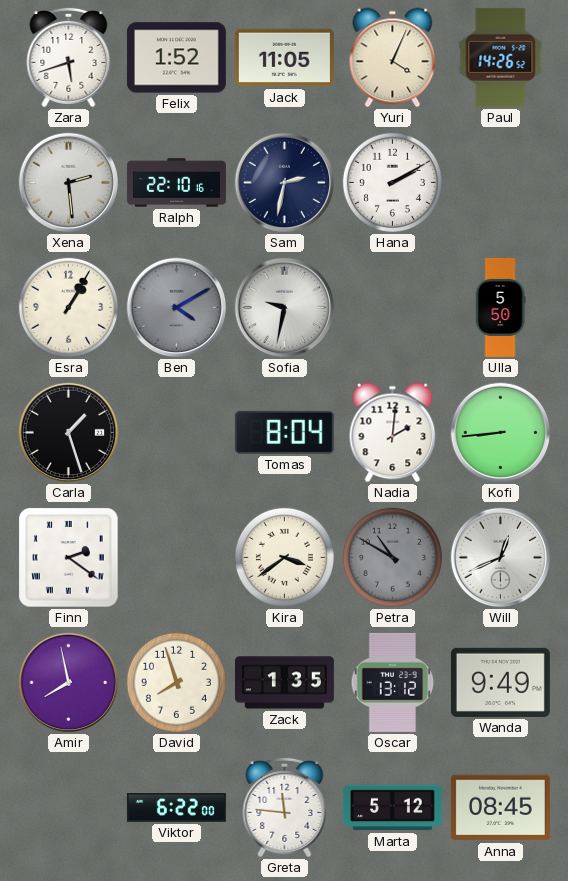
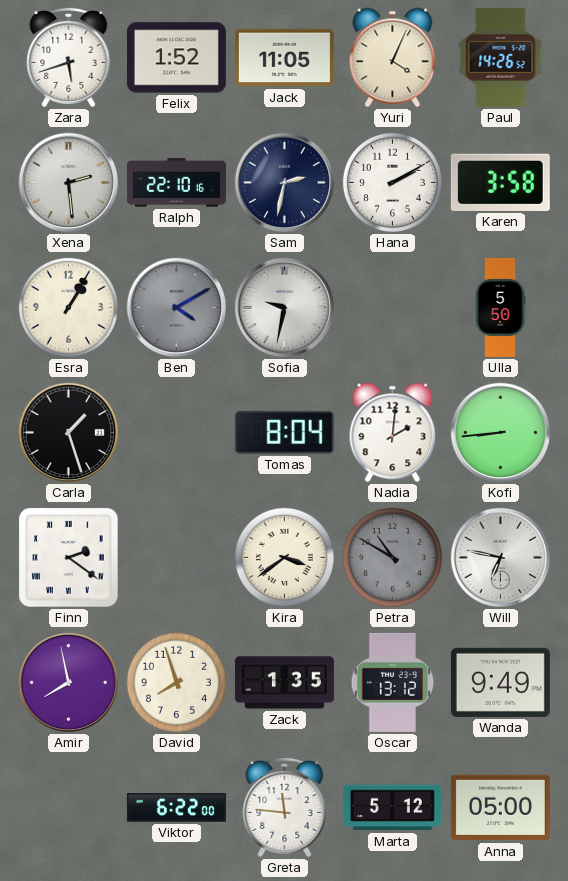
Karen: none -> 3:58
Will: 12:41 -> 6:47
Anna: 08:45 -> 05:00
